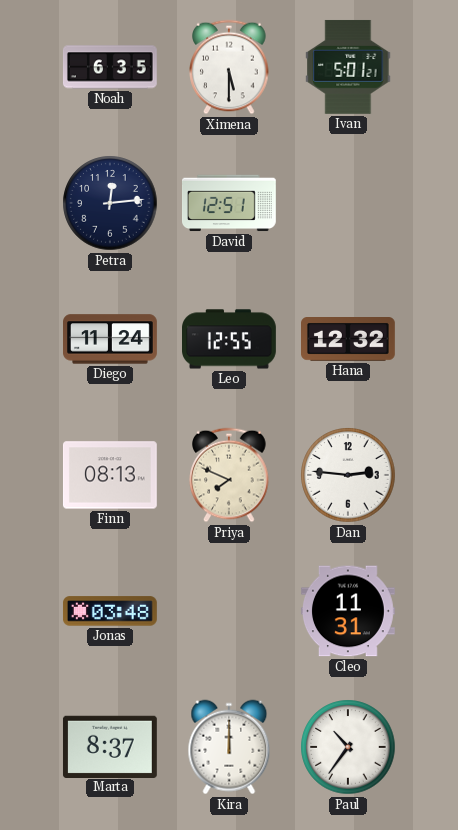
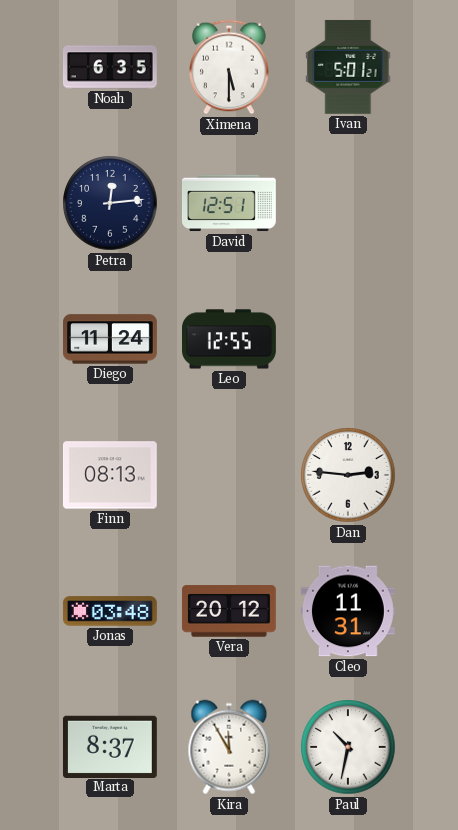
Hana: 12:32 -> none
Priya: 7:49 -> none
Vera: none -> 20:12
Kira: 12:00 -> 11:55
Paul: 10:36 -> 10:32
